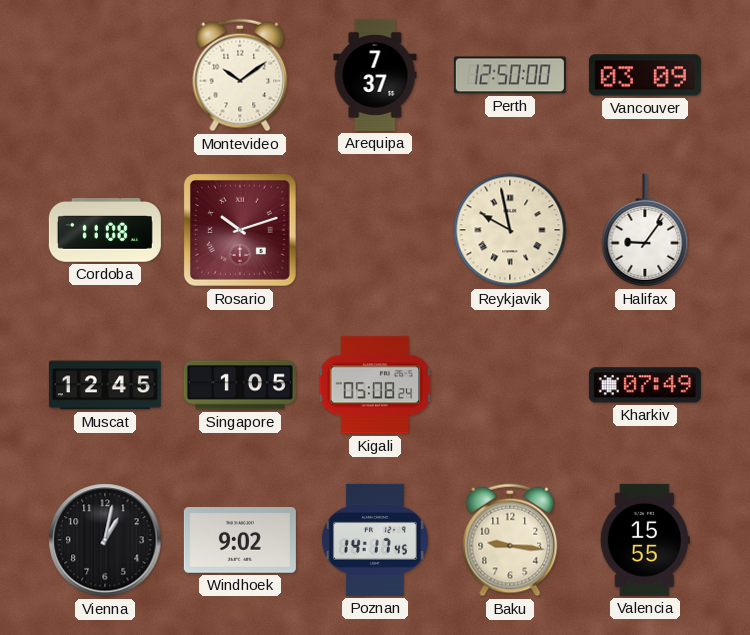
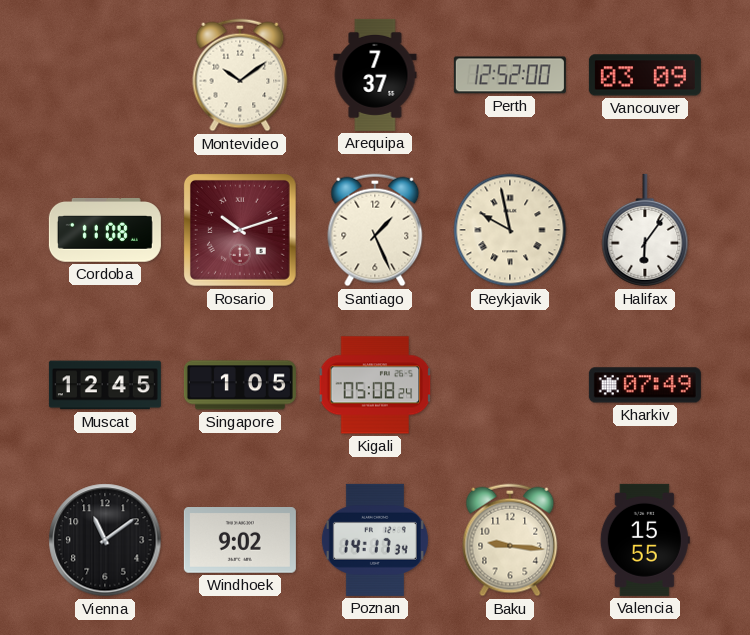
Perth: 12:50 -> 12:52
Santiago: none -> 1:26
Halifax: 9:06 -> 6:06
Vienna: 1:02 -> 11:09
Poznan: 14:17:45 -> 14:17:34
